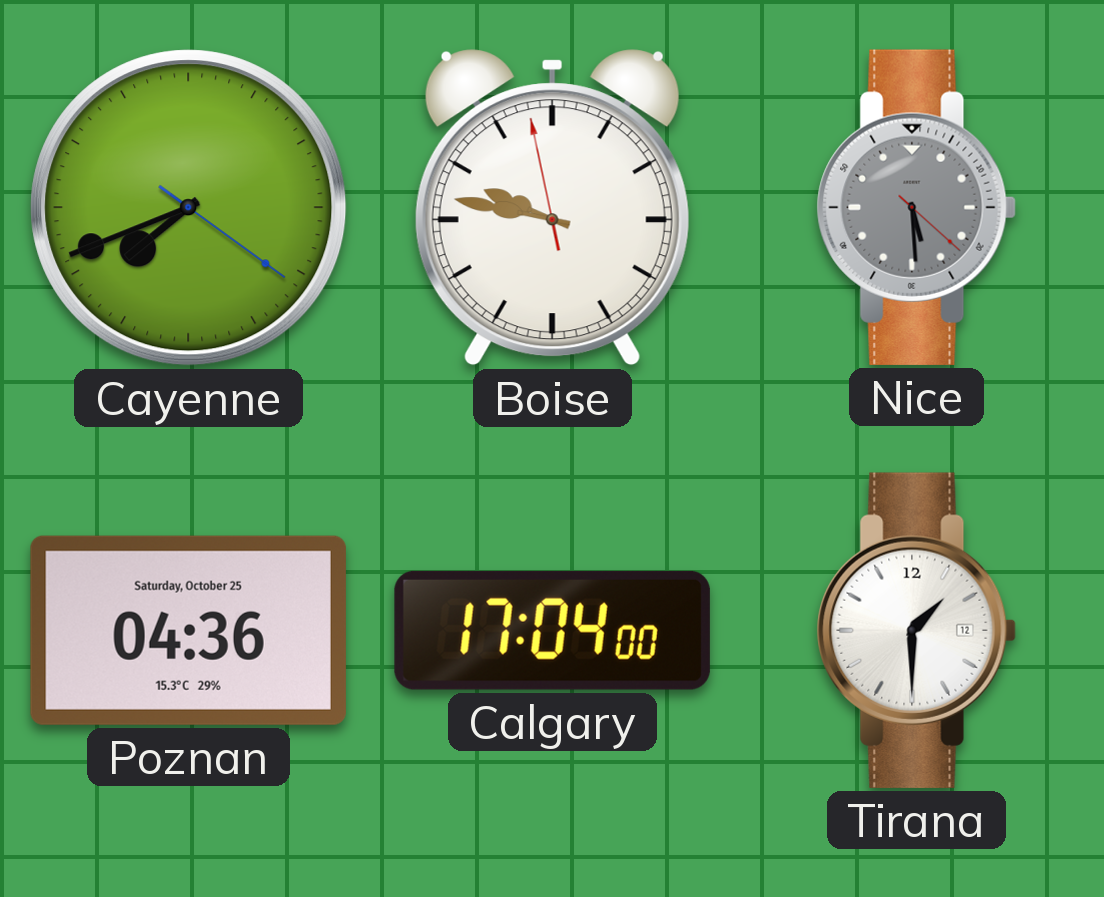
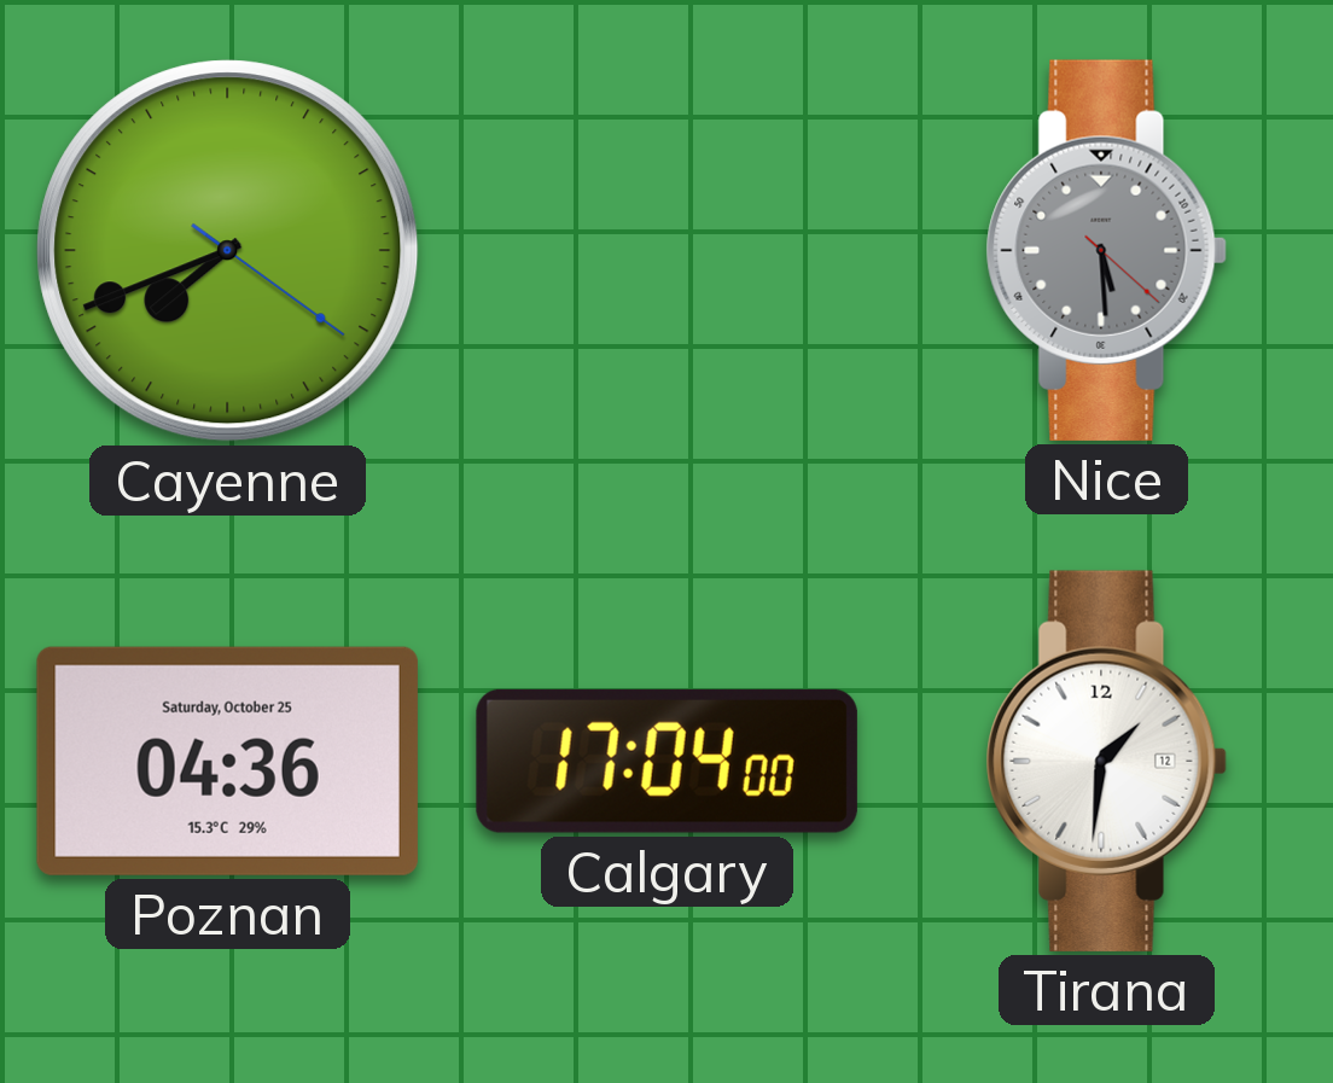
Boise: 9:46 -> none
Tirana: 1:30 -> 1:31
